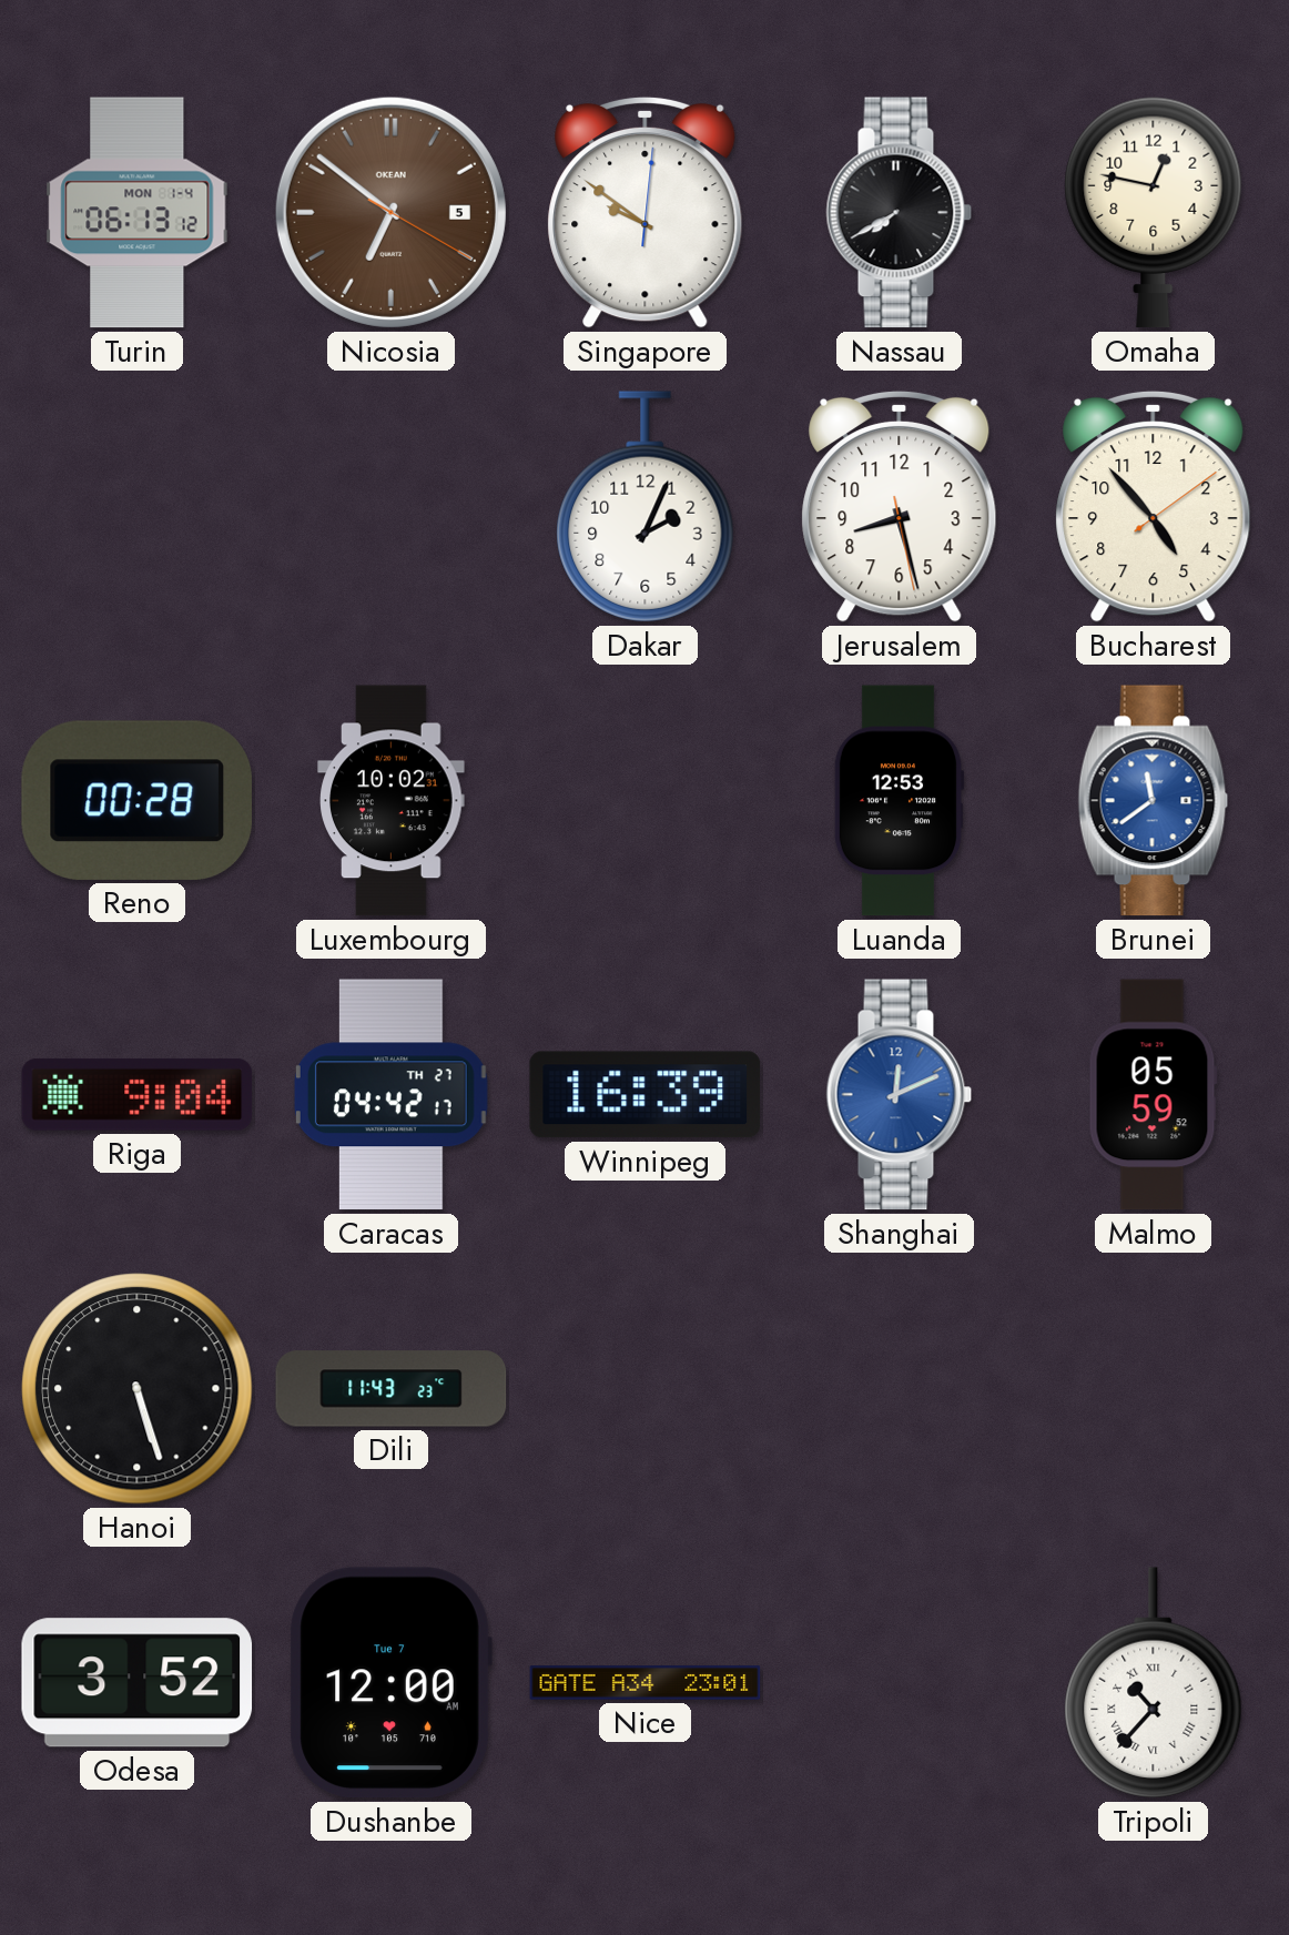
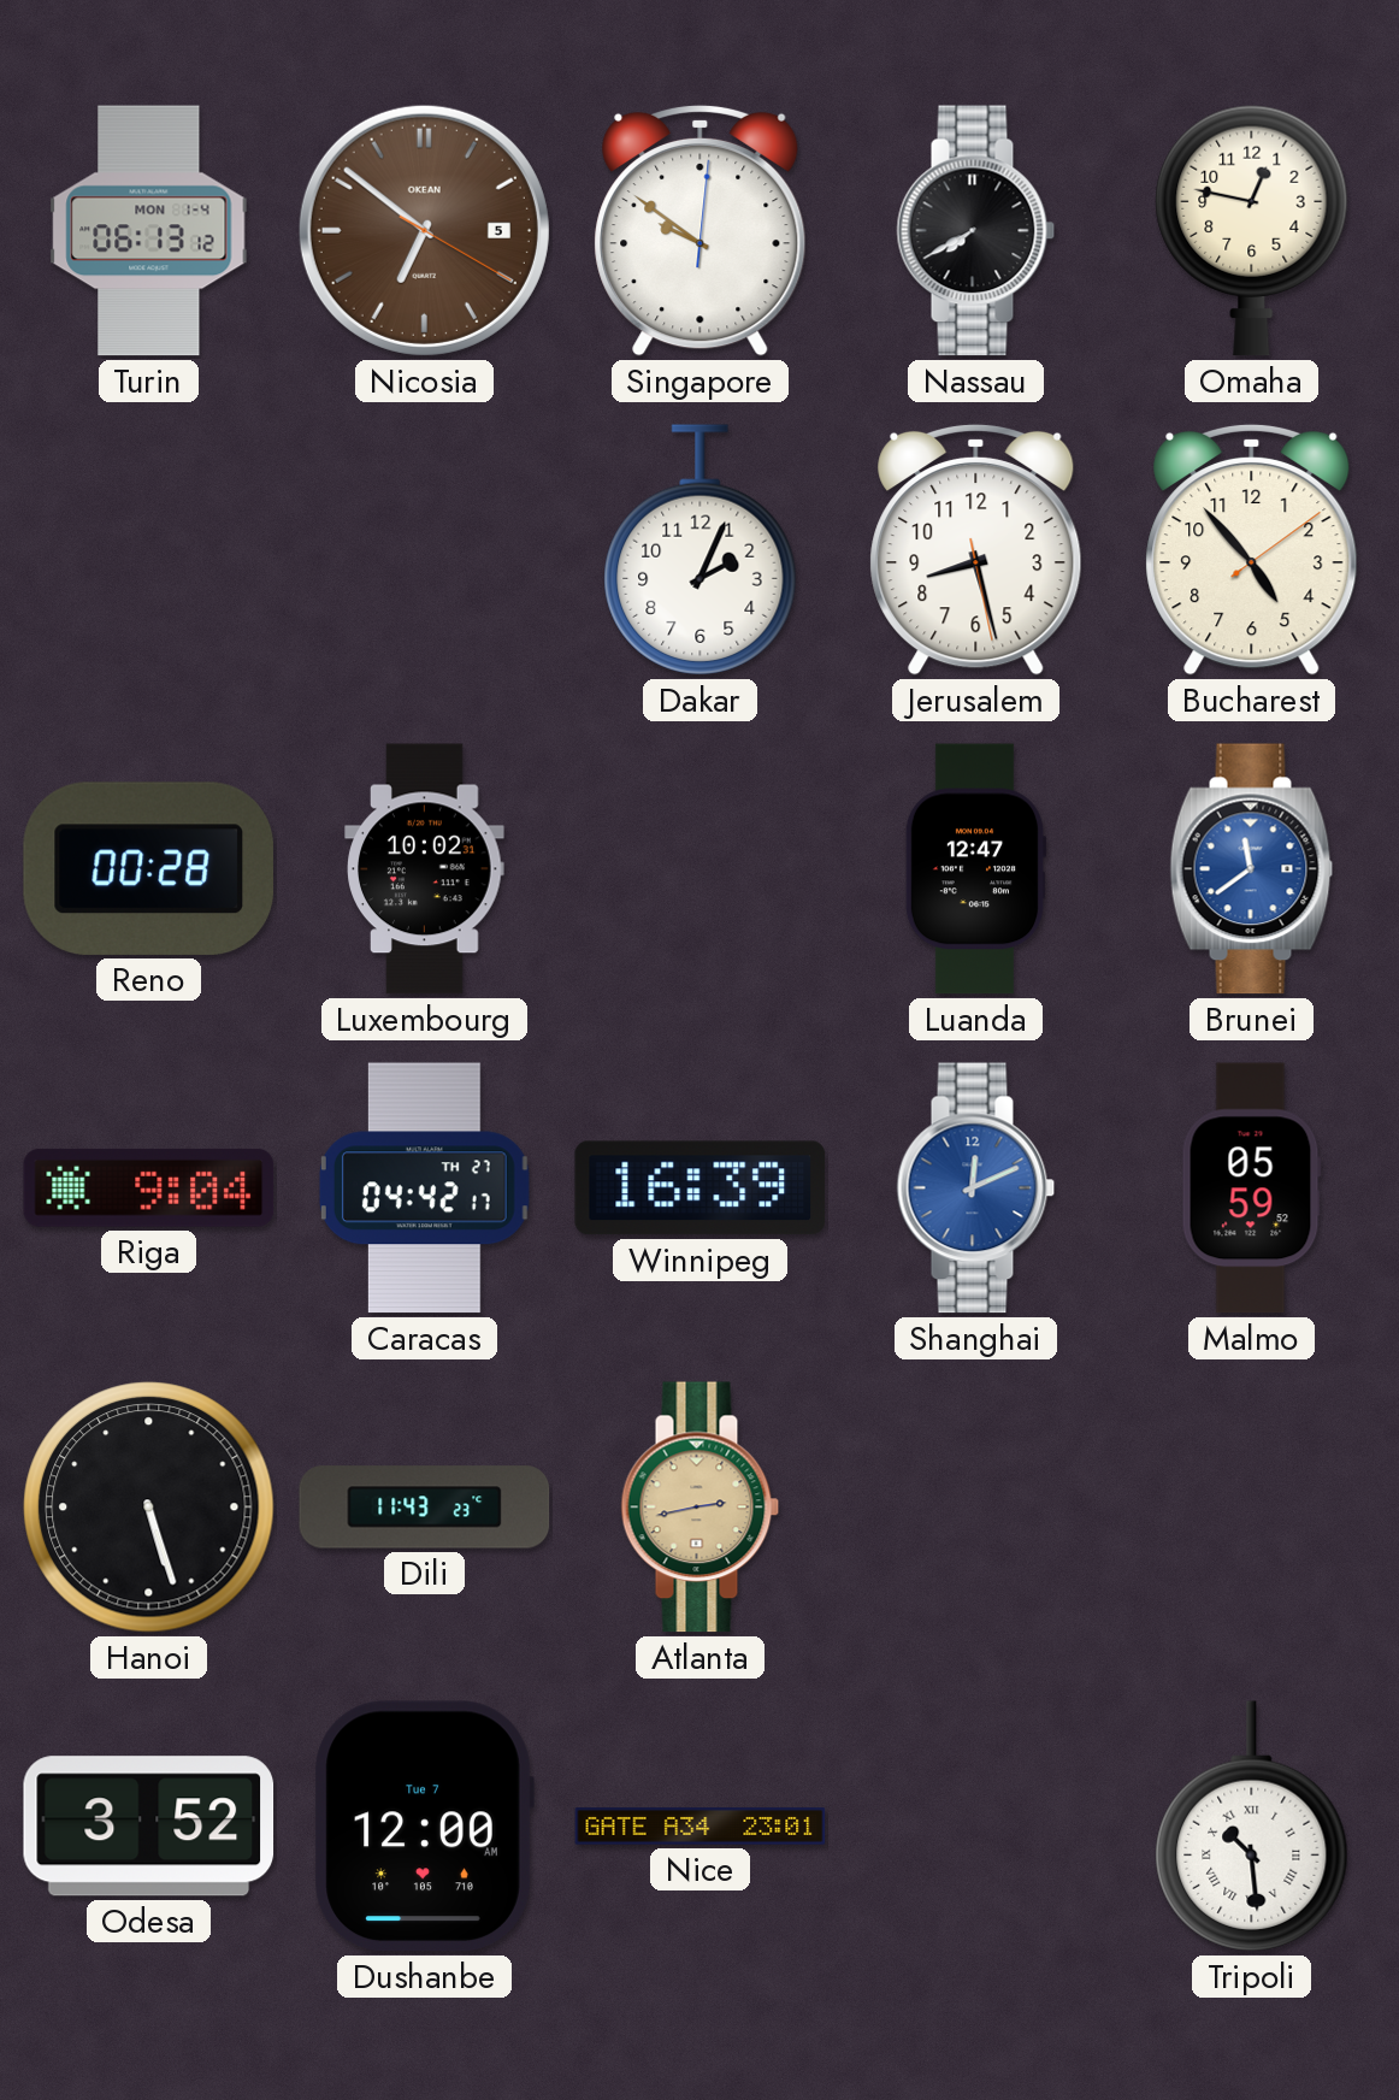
Luanda: 12:53 -> 12:47
Atlanta: none -> 2:43
Tripoli: 10:37 -> 10:29
